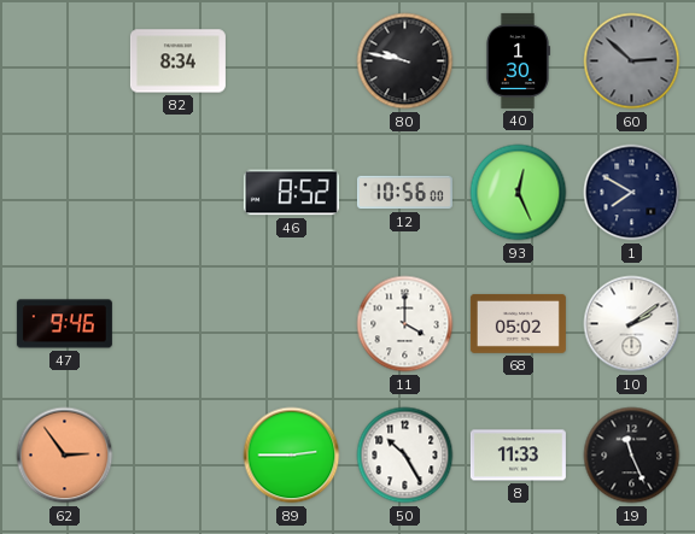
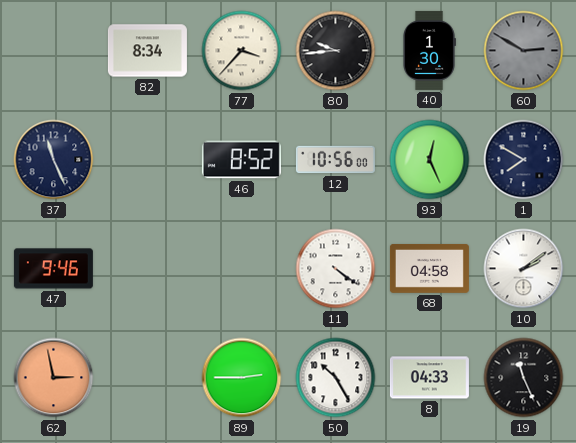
77: none -> 3:37
80: 9:47 -> 9:44
60: 2:52 -> 2:50
37: none -> 11:26
11: 4:00 -> 4:21
68: 05:02 -> 04:58
62: 2:54 -> 2:58
8: 11:33 -> 04:33
